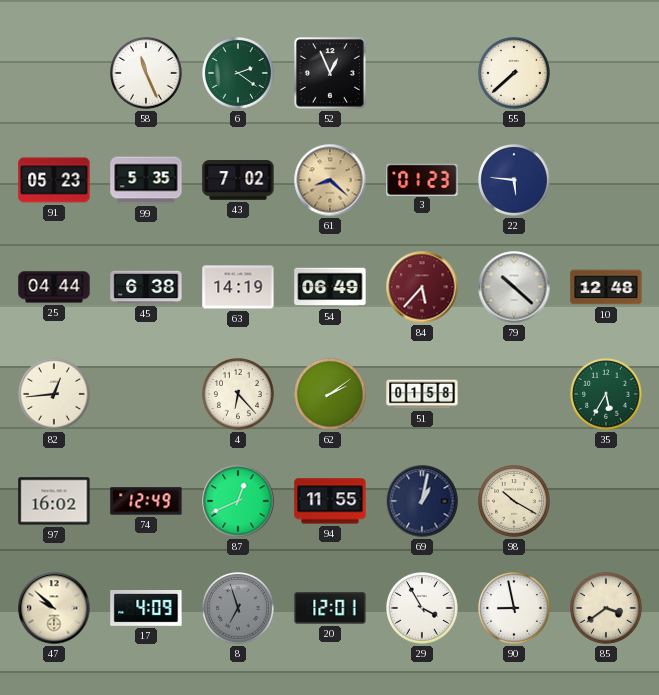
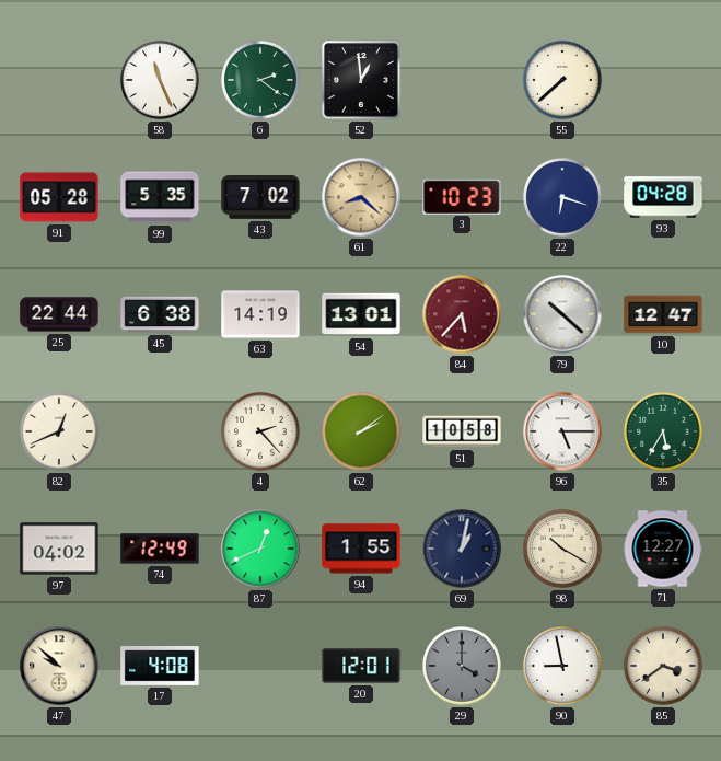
52: 12:56 -> 12:59
91: 05:23 -> 05:28
3: 01:23 -> 10:23
22: 5:46 -> 6:18
93: none -> 04:28
25: 04:44 -> 22:44
54: 06:49 -> 13:01
10: 12:48 -> 12:47
82: 12:44 -> 12:41
4: 6:23 -> 2:23
51: 01:58 -> 10:58
96: none -> 5:15
97: 16:02 -> 04:02
94: 11:55 -> 1:55
71: none -> 12:27
17: 4:09 -> 4:08
8: 6:57 -> none
29: 3:55 -> 4:00
29 dial: white -> grey
